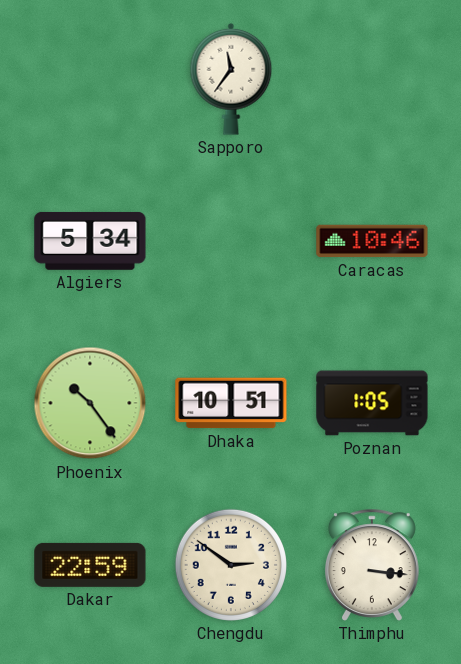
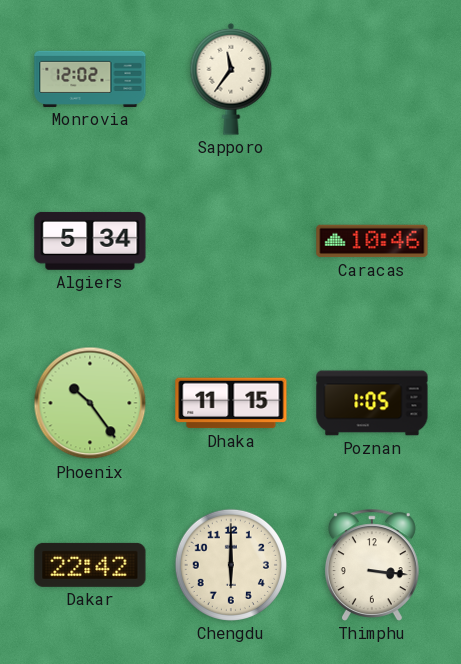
Monrovia: none -> 12:02
Dhaka: 10:51 -> 11:15
Dakar: 22:59 -> 22:42
Chengdu: 2:51 -> 6:00
